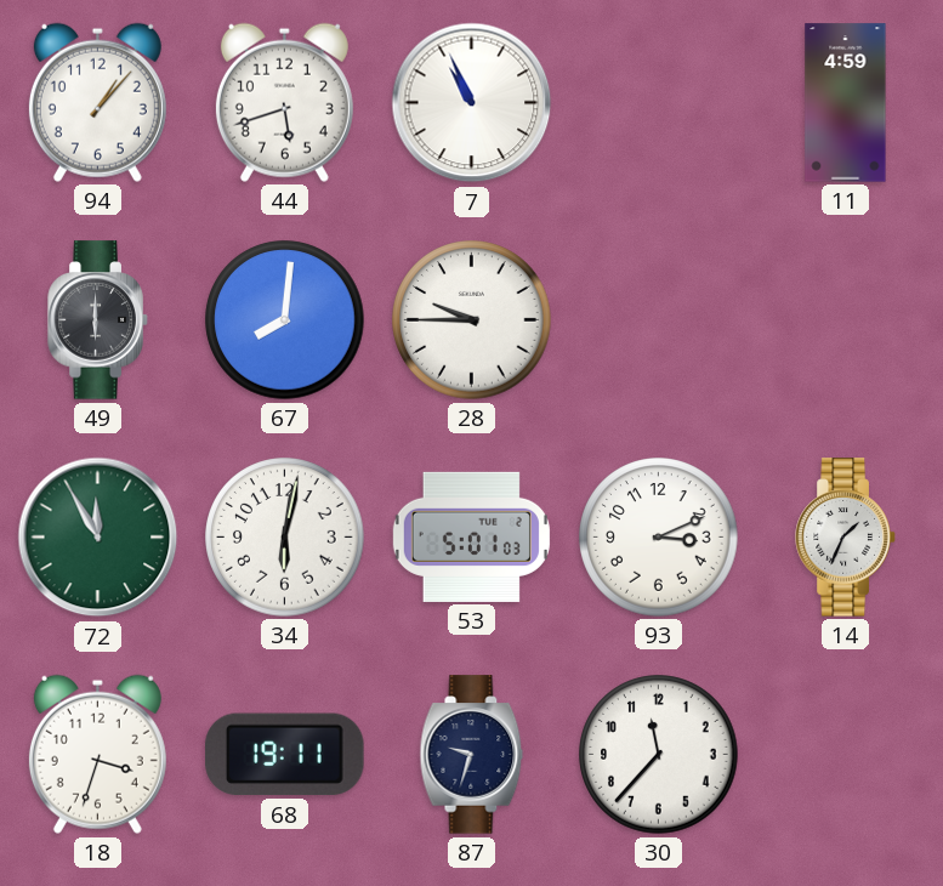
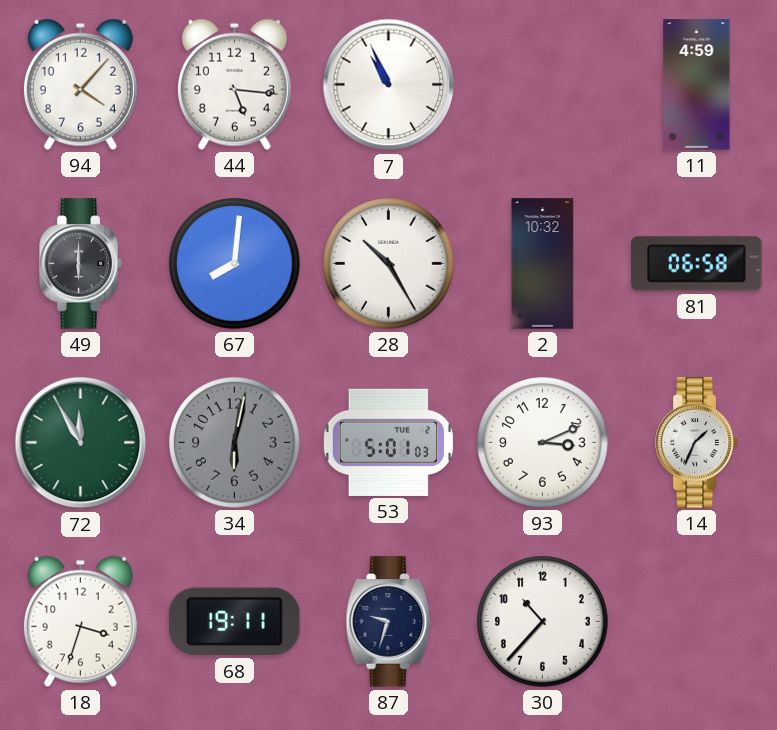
94: 1:07 -> 4:07
44: 5:42 -> 5:16
28: 9:45 -> 10:25
2: none -> 10:32
81: none -> 06:58
34 dial: white -> grey
30: 11:37 -> 10:37
